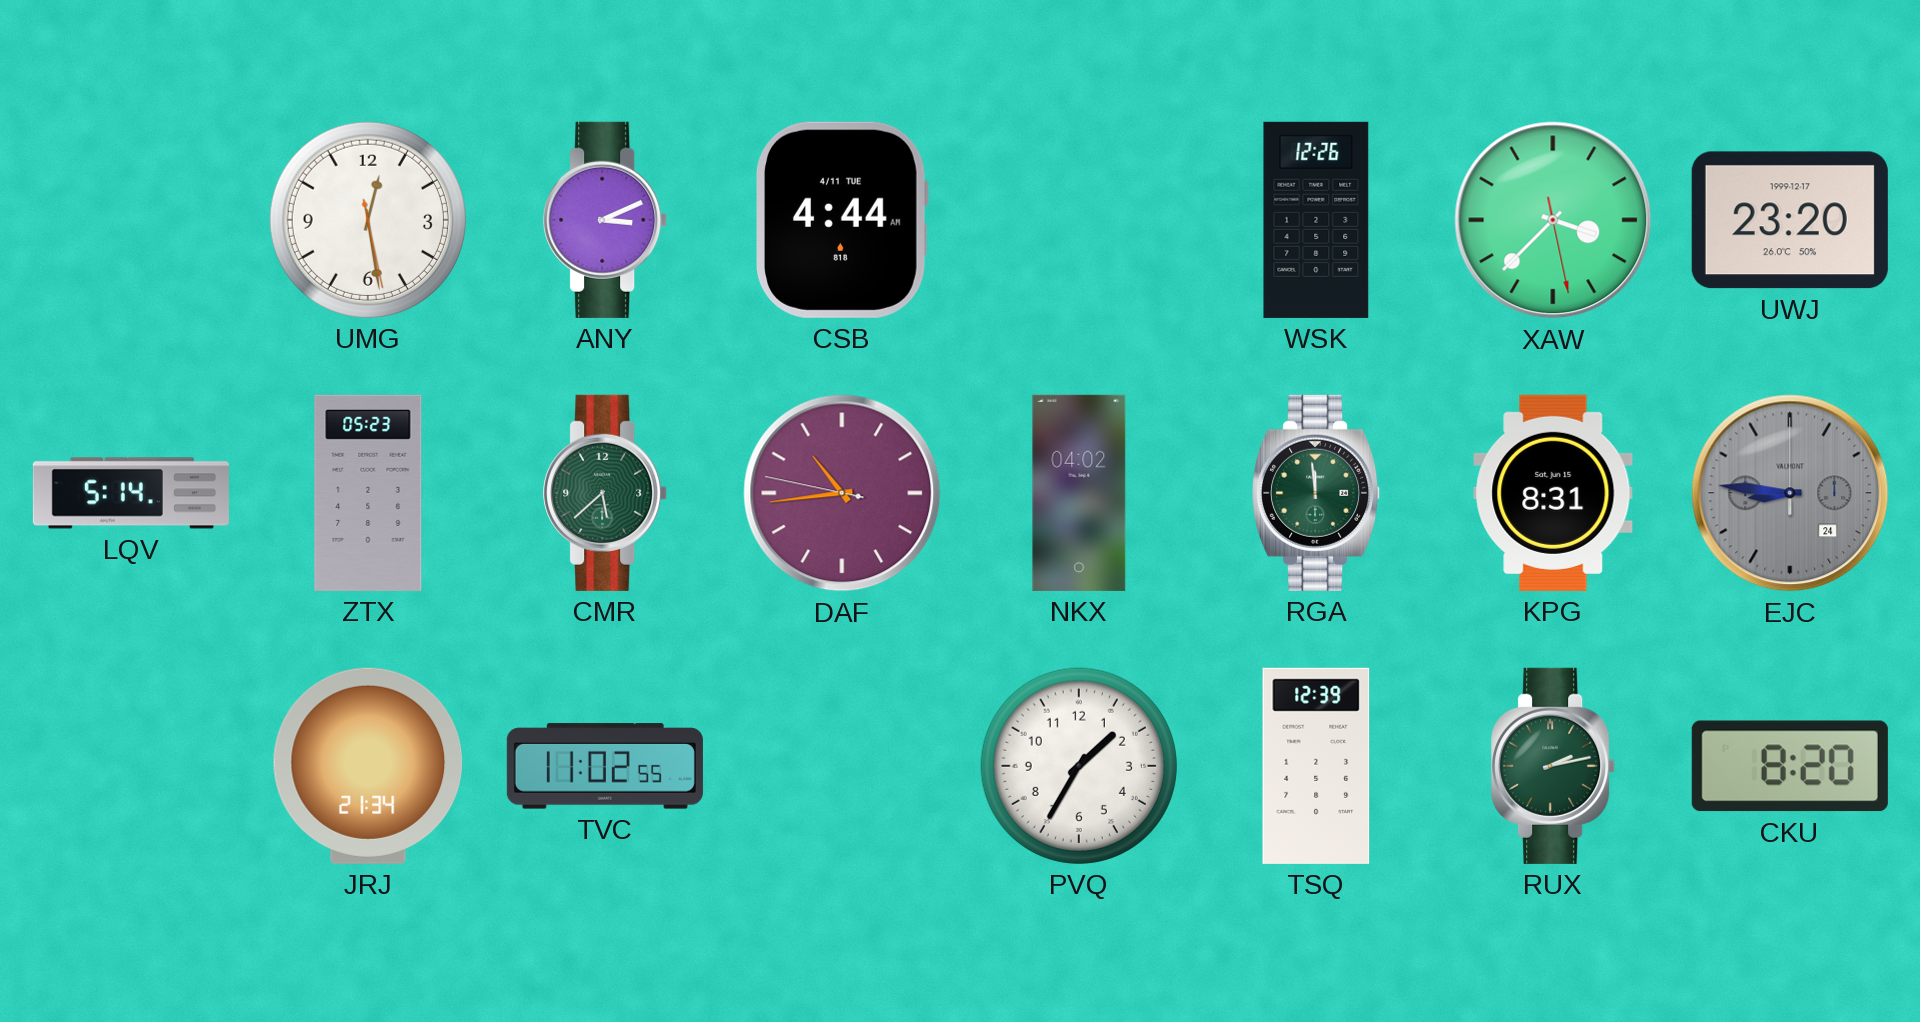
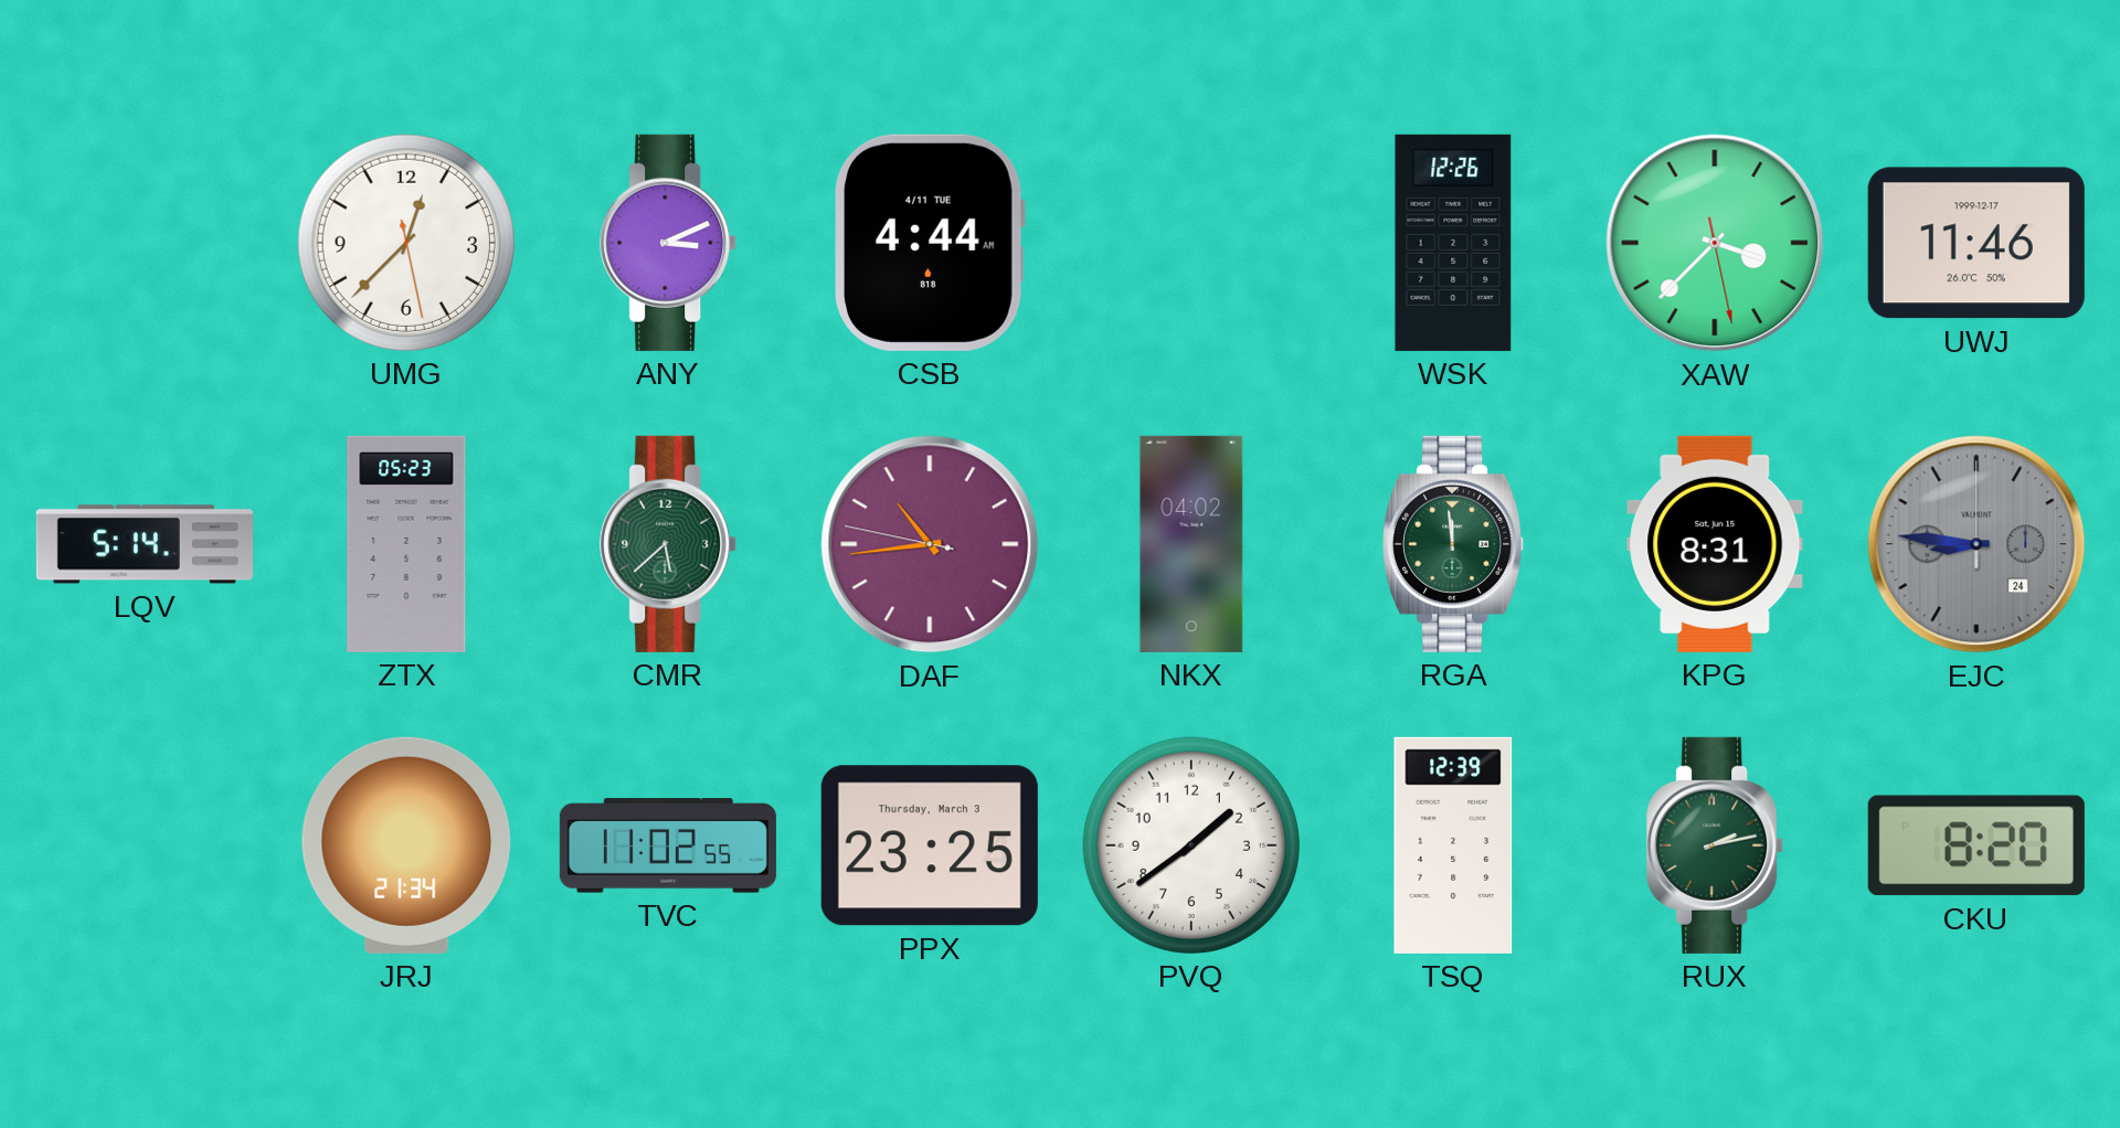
UMG: 12:28 -> 12:37
UWJ: 23:20 -> 11:46
PPX: none -> 23:25
PVQ: 1:35 -> 1:39
